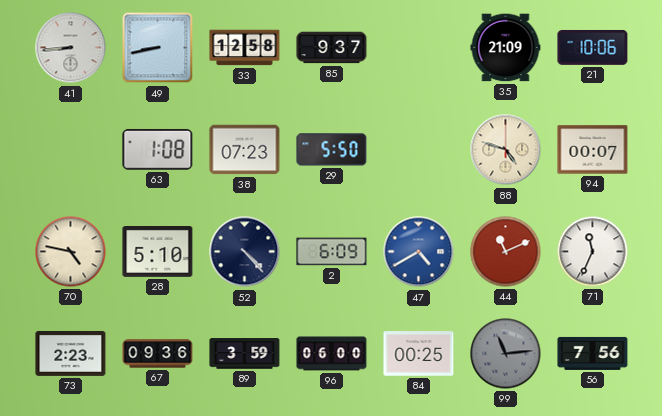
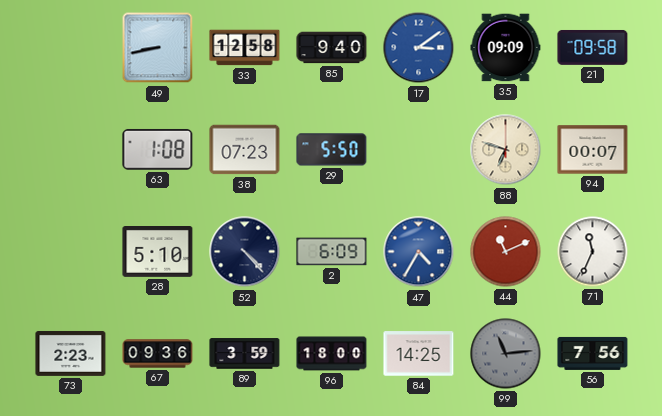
41: 8:44 -> none
85: 9:37 -> 9:40
17: none -> 3:09
35: 21:09 -> 09:09
21: 10:06 -> 09:58
88: 4:48 -> 6:48
70: 4:47 -> none
47: 4:40 -> 4:35
96: 06:00 -> 18:00
84: 00:25 -> 14:25
